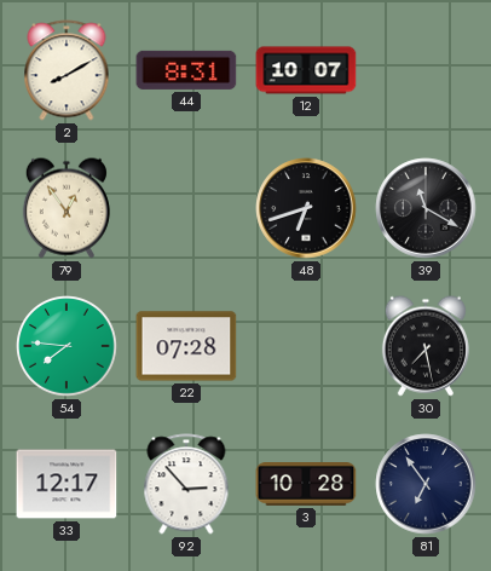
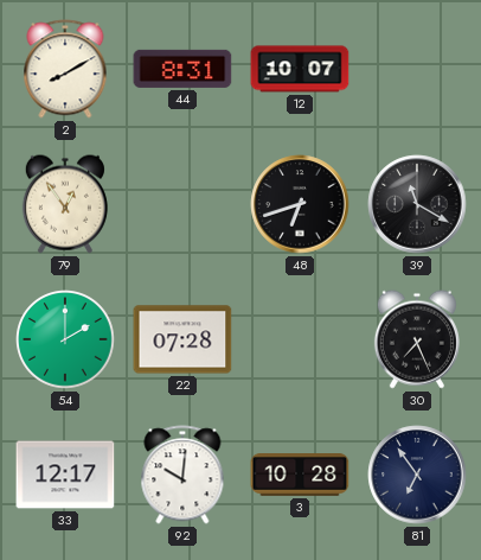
54: 7:46 -> 2:00
30: 7:28 -> 7:26
92: 2:53 -> 10:01
